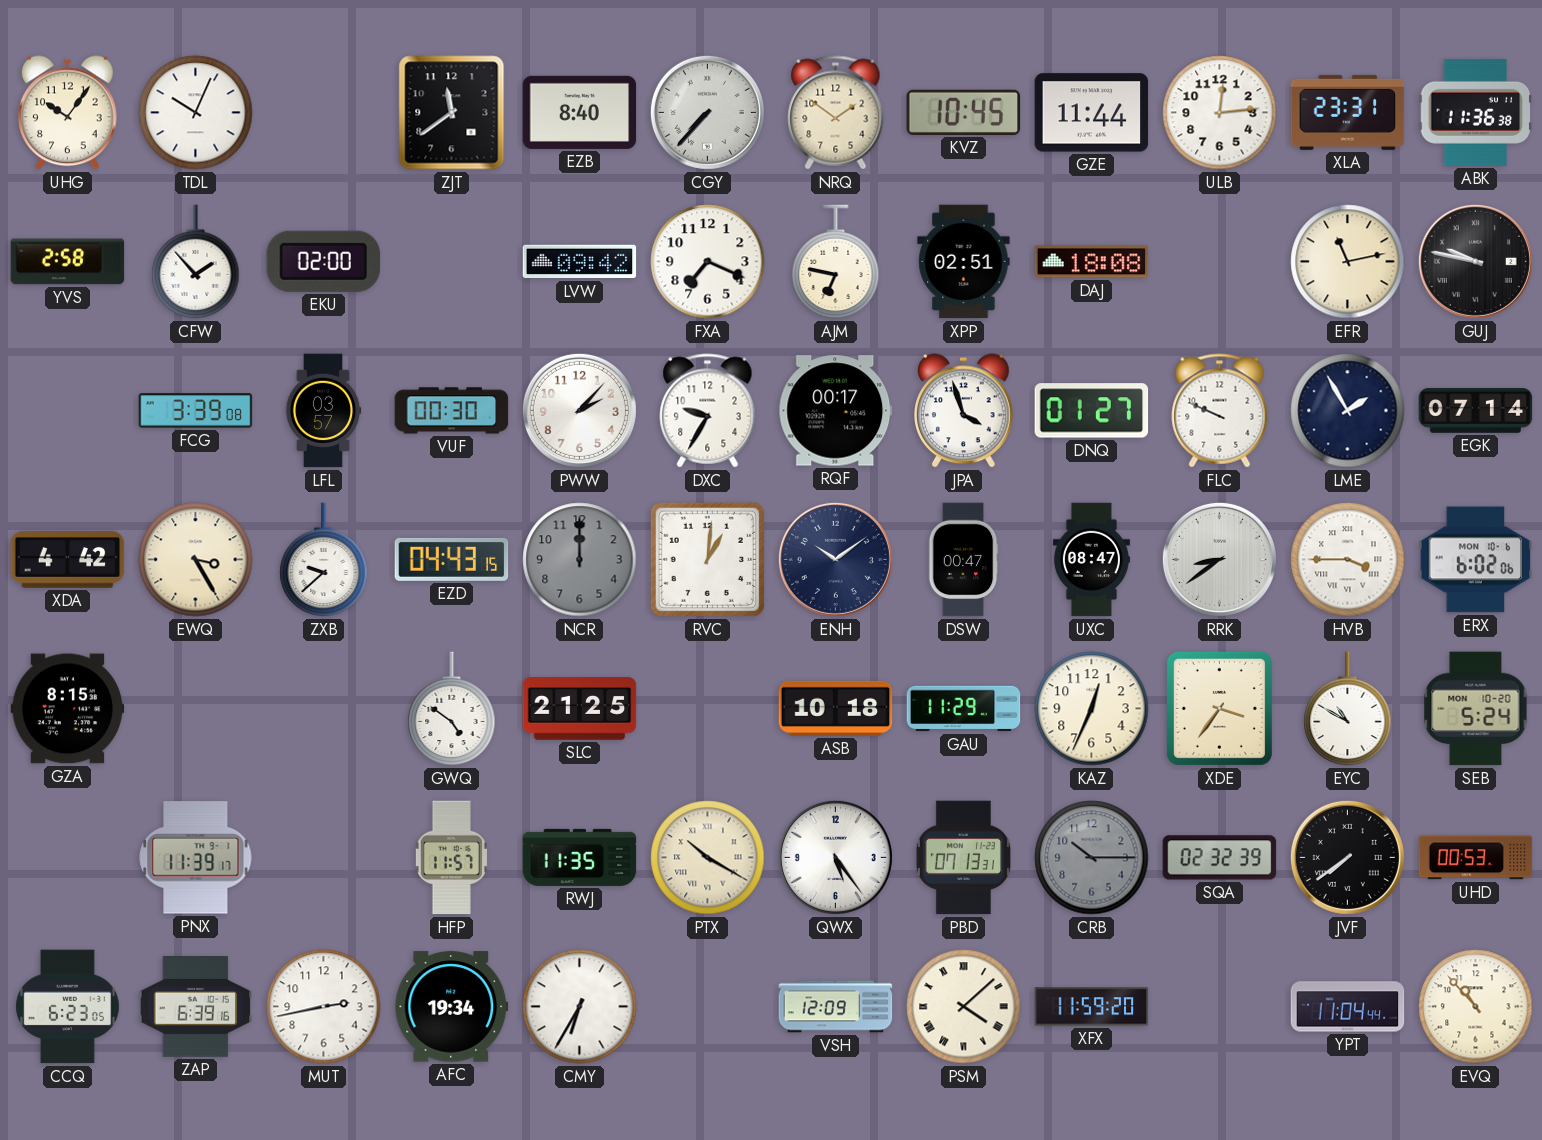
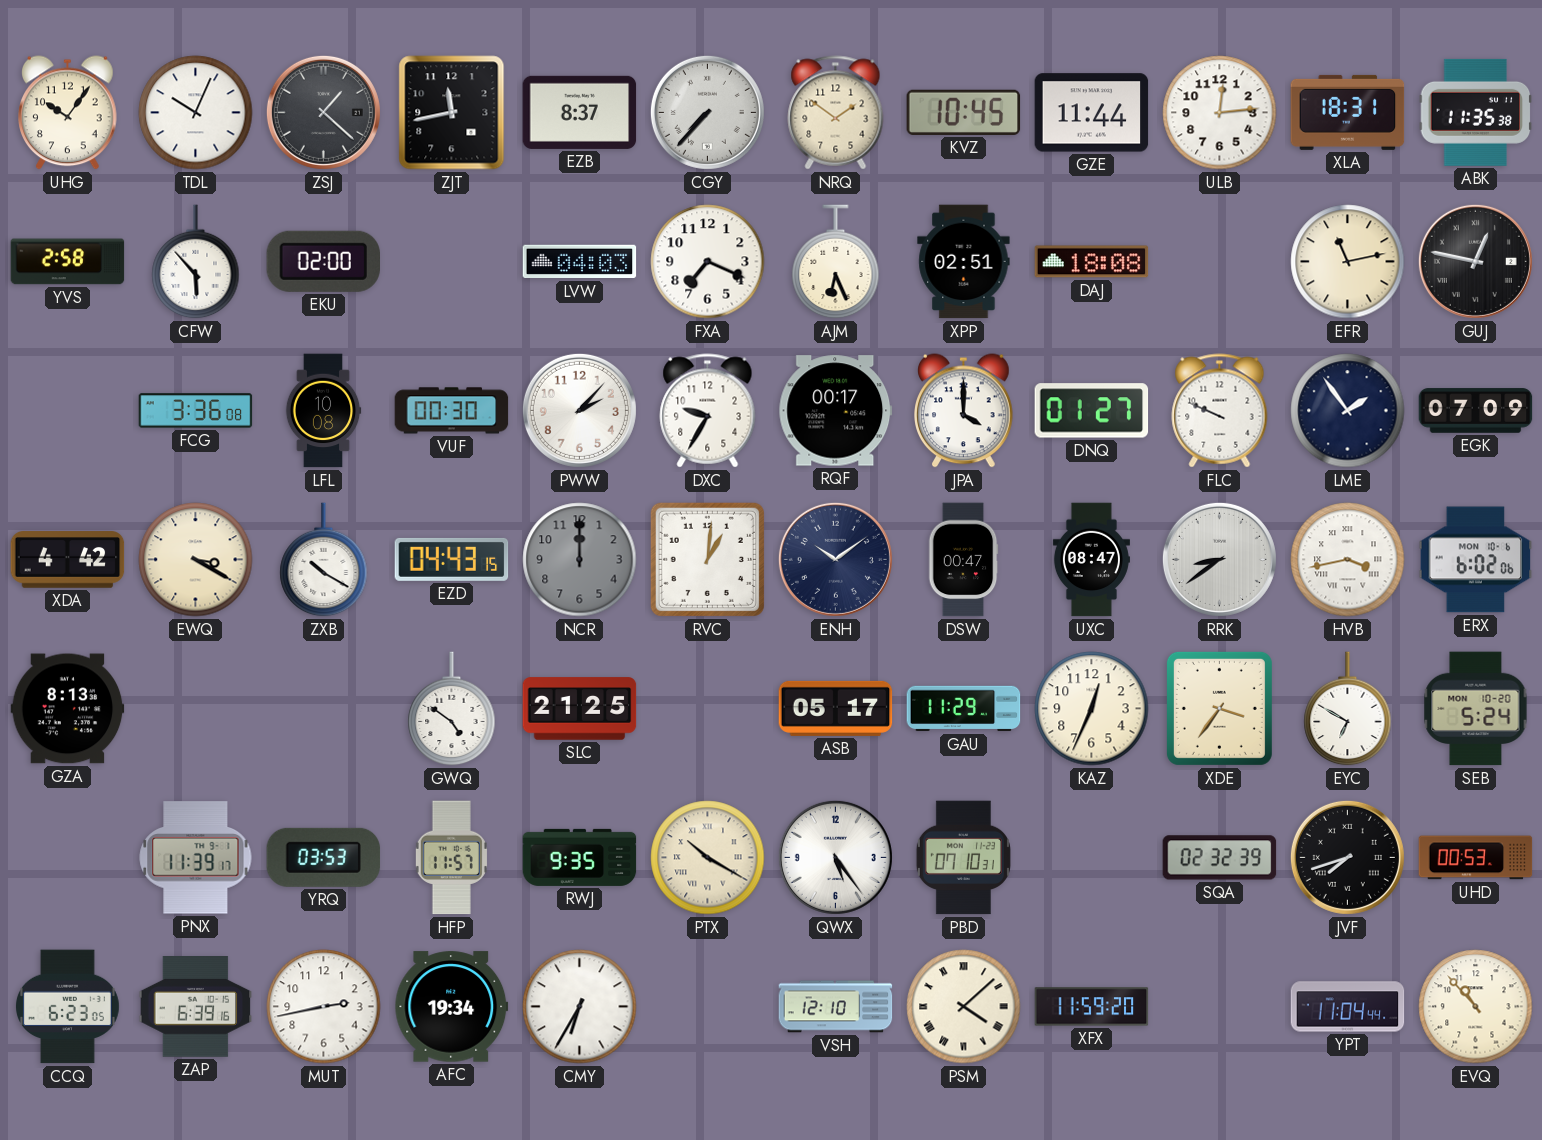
ZSJ: none -> 1:22
ZJT: 11:39 -> 11:43
EZB: 8:40 -> 8:37
XLA: 23:31 -> 18:31
ABK: 11:36 -> 11:35
CFW: 1:53 -> 5:53
LVW: 09:42 -> 04:03
AJM: 6:47 -> 6:26
GUJ: 9:47 -> 12:47
FCG: 3:39 -> 3:36
LFL: 03:57 -> 10:08
JPA: 3:57 -> 4:00
LME: 1:55 -> 1:54
EGK: 07:14 -> 07:09
EWQ: 3:25 -> 3:20
ZXB: 9:38 -> 10:20
HVB: 3:45 -> 3:43
GZA: 8:15 -> 8:13
ASB: 10:18 -> 05:17
EYC: 10:50 -> 6:50
YRQ: none -> 03:53
RWJ: 11:35 -> 9:35
PBD: 07:13 -> 07:10
CRB: 10:15 -> none
JVF: 7:39 -> 7:42
VSH: 12:09 -> 12:10
